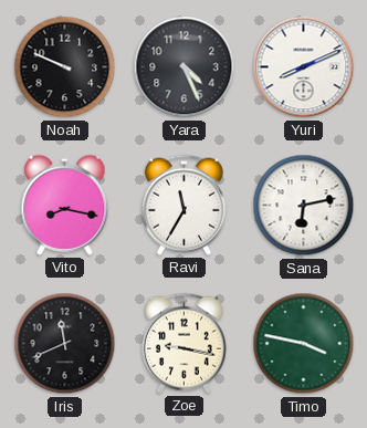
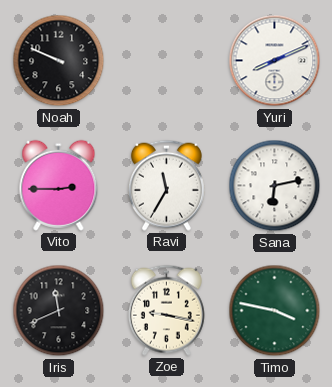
Yara: 4:26 -> none
Vito: 8:17 -> 2:45
